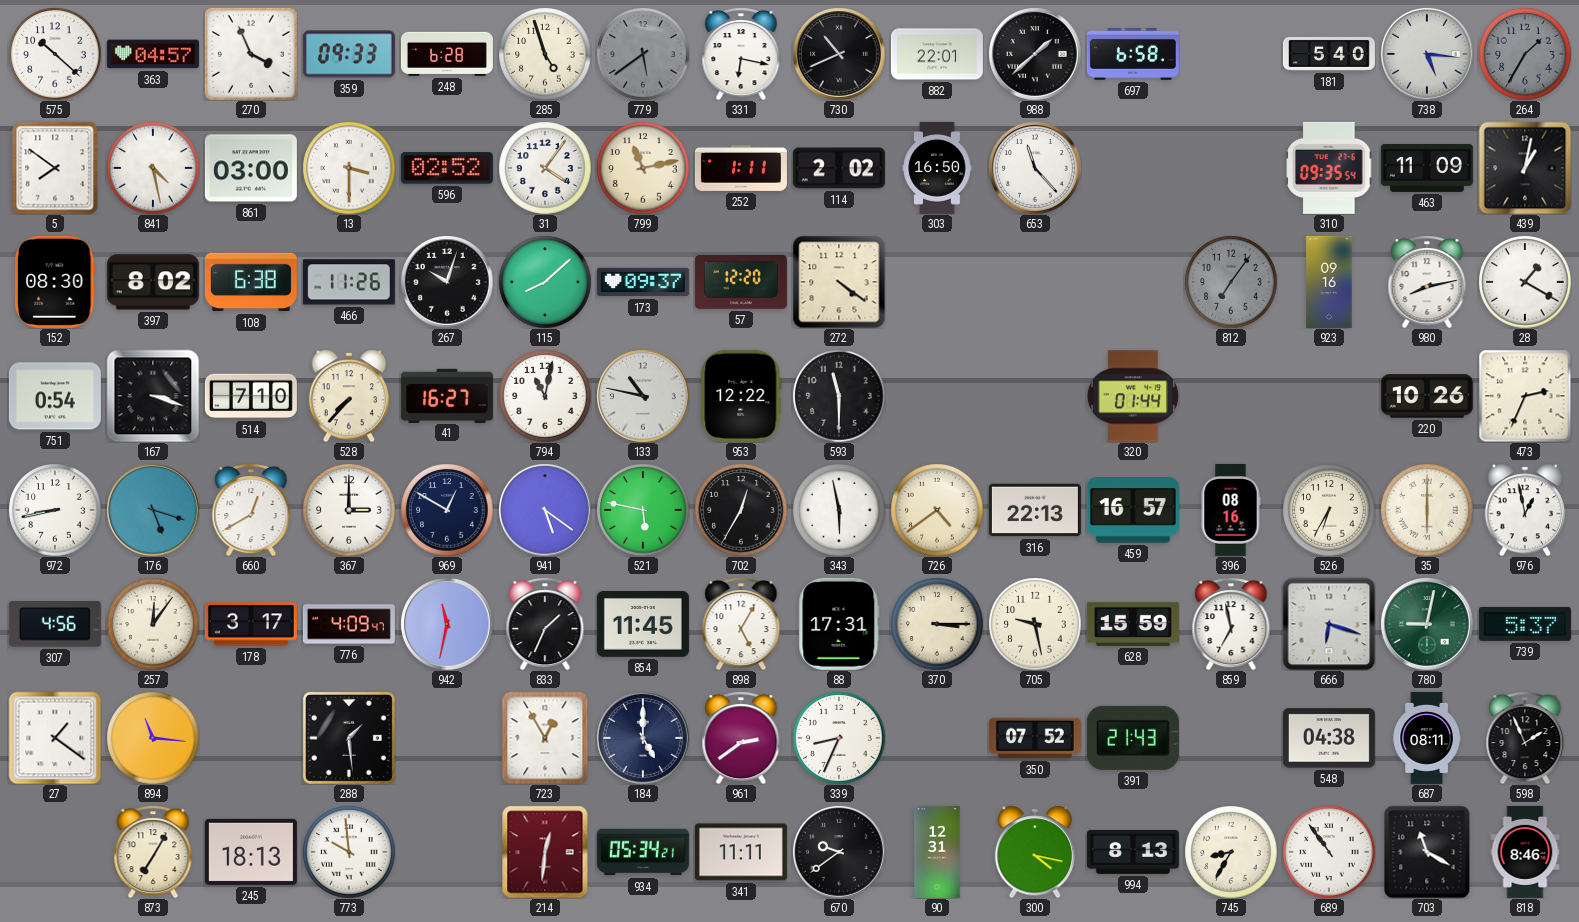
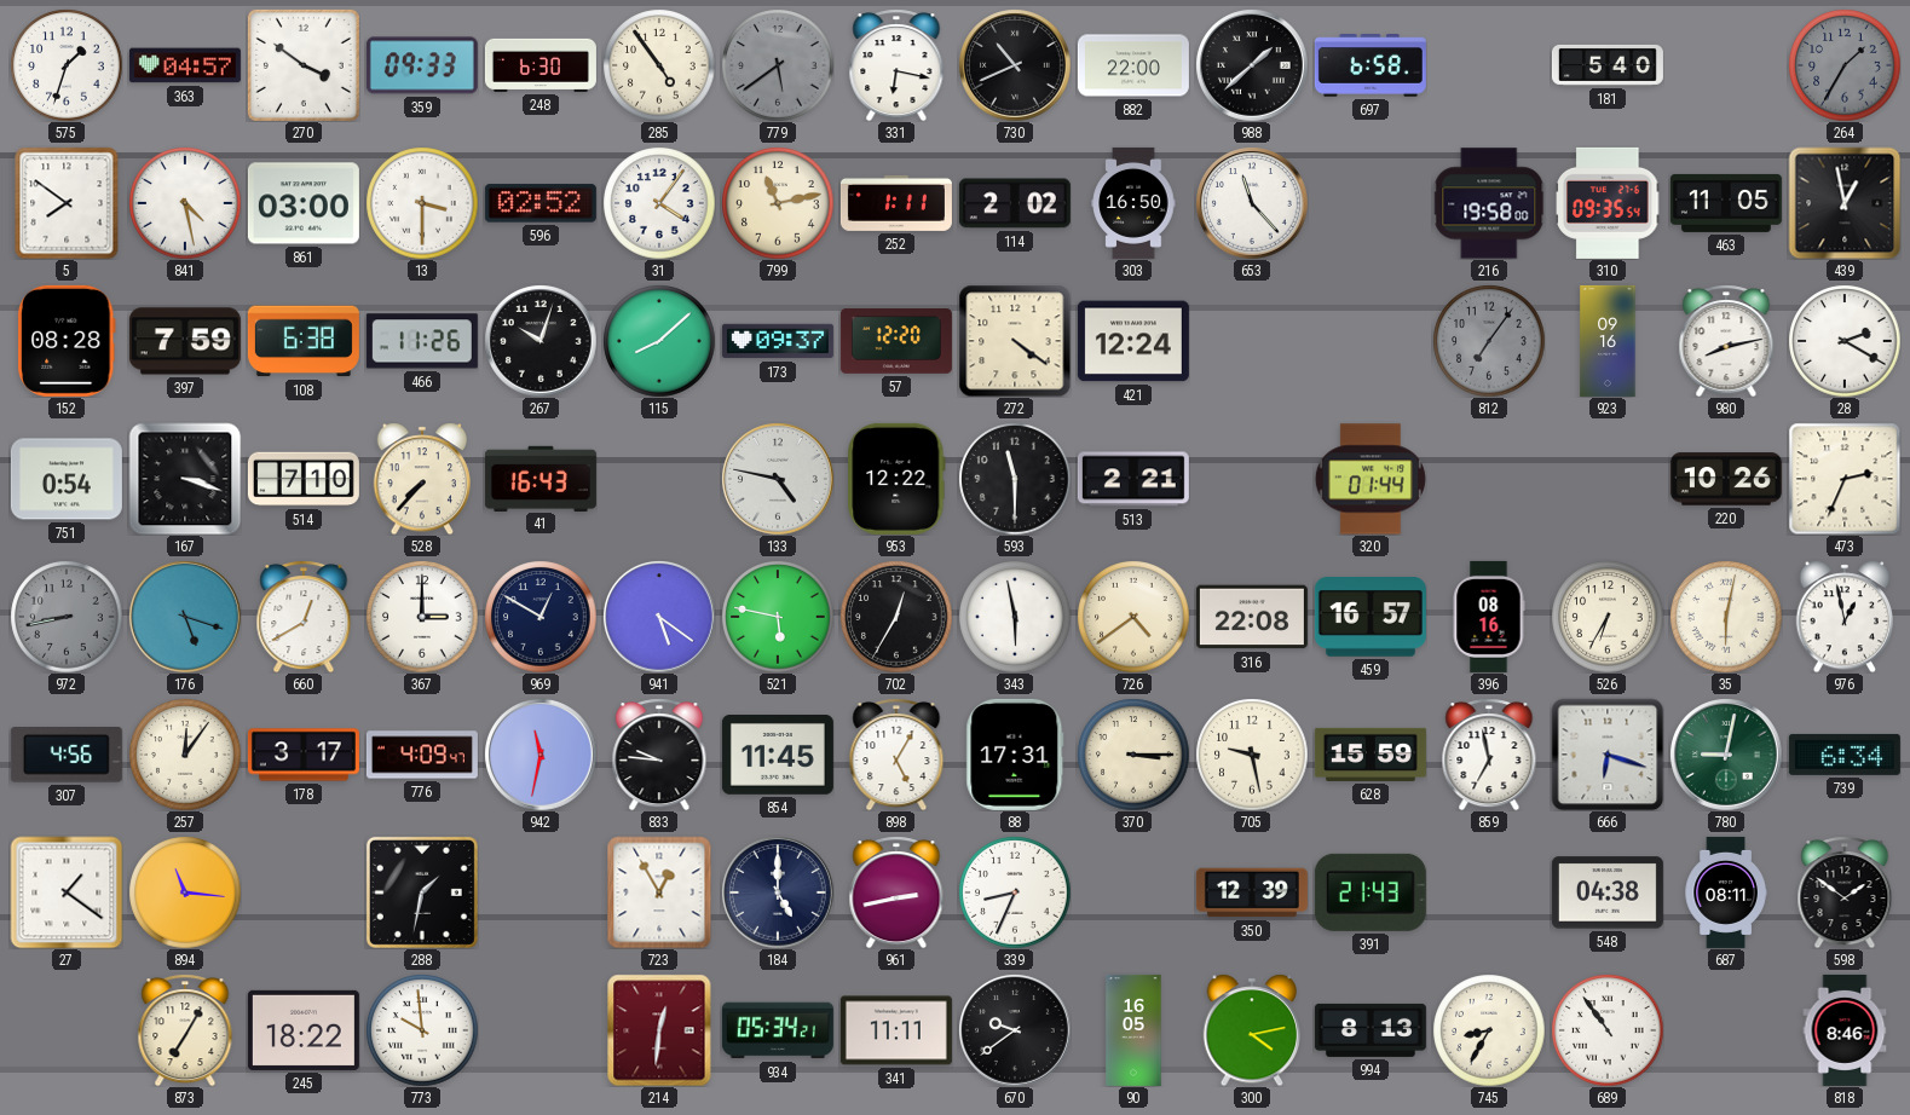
575: 10:22 -> 1:33
270: 3:56 -> 3:51
248: 6:28 -> 6:30
285: 4:57 -> 4:54
882: 22:01 -> 22:00
738: 5:16 -> none
216: none -> 19:58
463: 11:09 -> 11:05
439: 1:02 -> 12:58
152: 08:30 -> 08:28
397: 8:02 -> 7:59
421: none -> 12:24
28: 1:20 -> 2:20
41: 16:27 -> 16:43
794: 11:02 -> none
133: 10:47 -> 4:47
513: none -> 2:21
972 dial: white -> grey
316: 22:13 -> 22:08
35: 6:00 -> 6:02
833: 1:34 -> 9:46
739: 5:37 -> 6:34
288: 1:29 -> 1:32
961: 2:39 -> 2:43
350: 07:52 -> 12:39
598: 1:56 -> 1:51
245: 18:13 -> 18:22
90: 12:31 -> 16:05
300: 4:17 -> 4:13
703: 11:20 -> none
